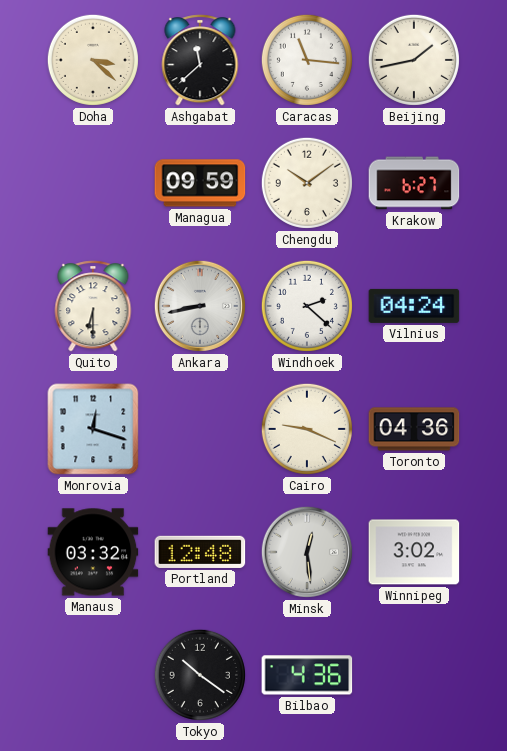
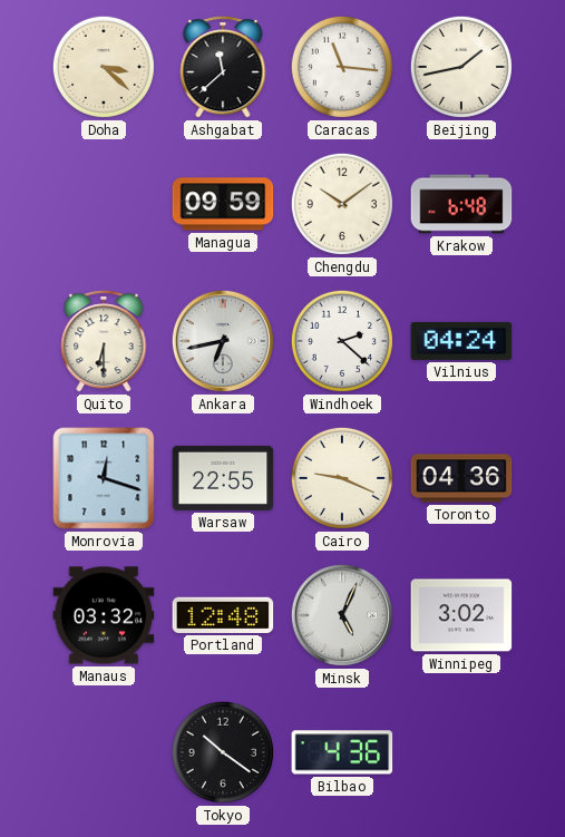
Krakow: 6:27 -> 6:48
Ankara: 8:43 -> 6:43
Warsaw: none -> 22:55
Minsk: 12:29 -> 5:04
